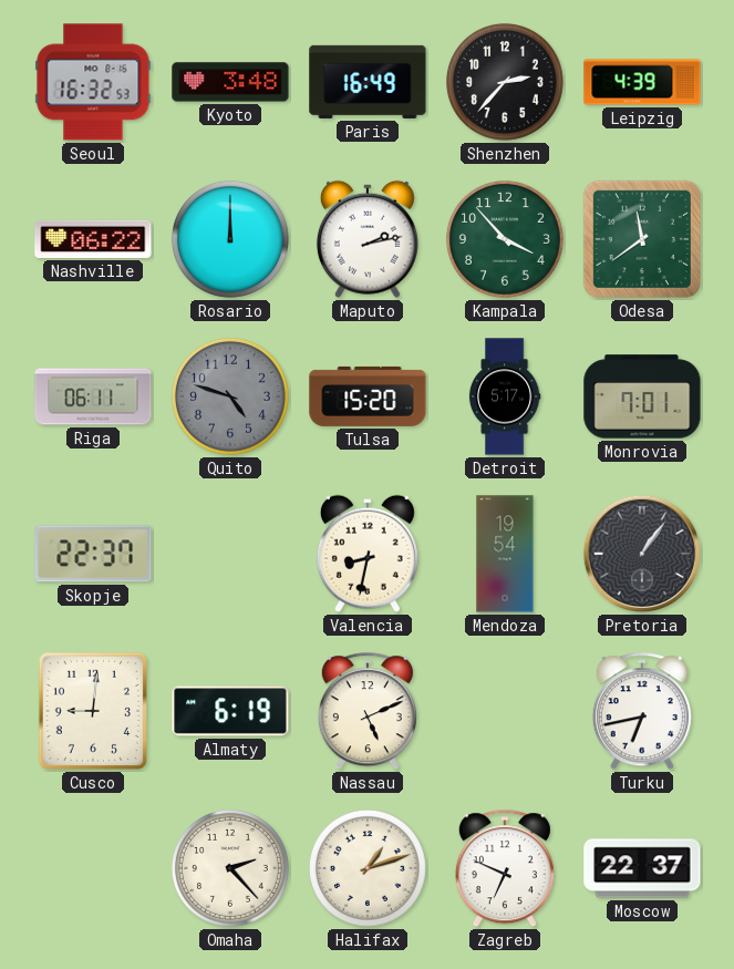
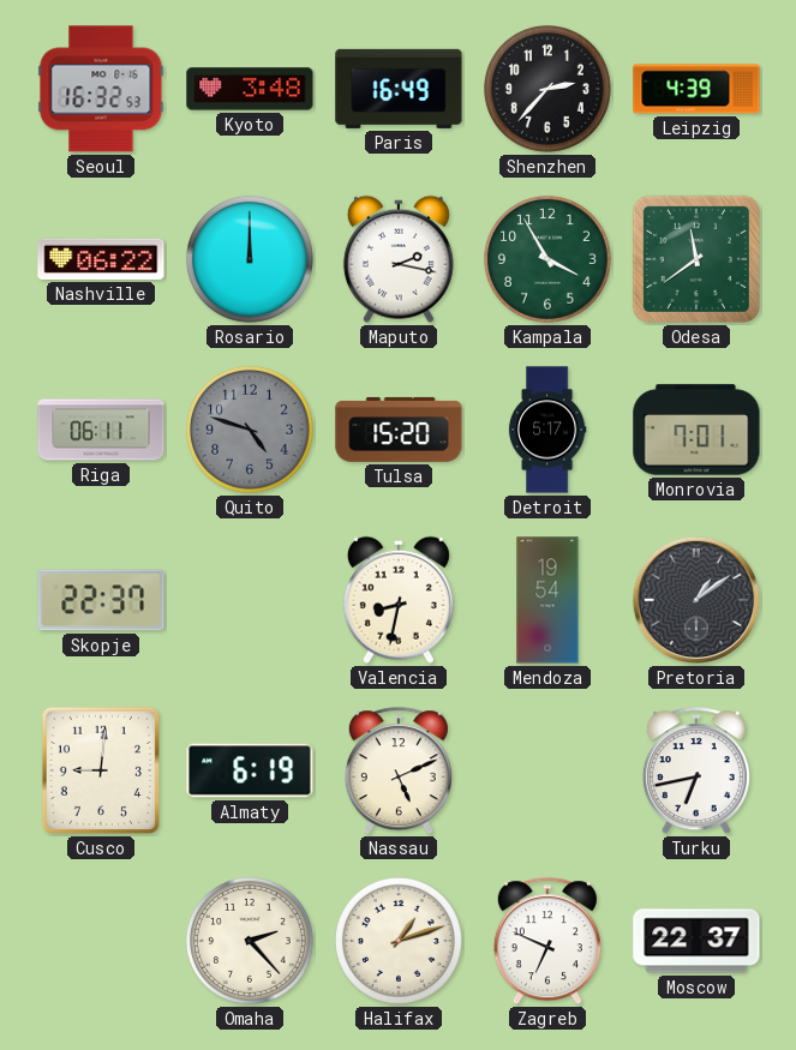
Maputo: 2:13 -> 2:17
Kampala: 3:53 -> 3:55
Pretoria: 1:06 -> 1:09
